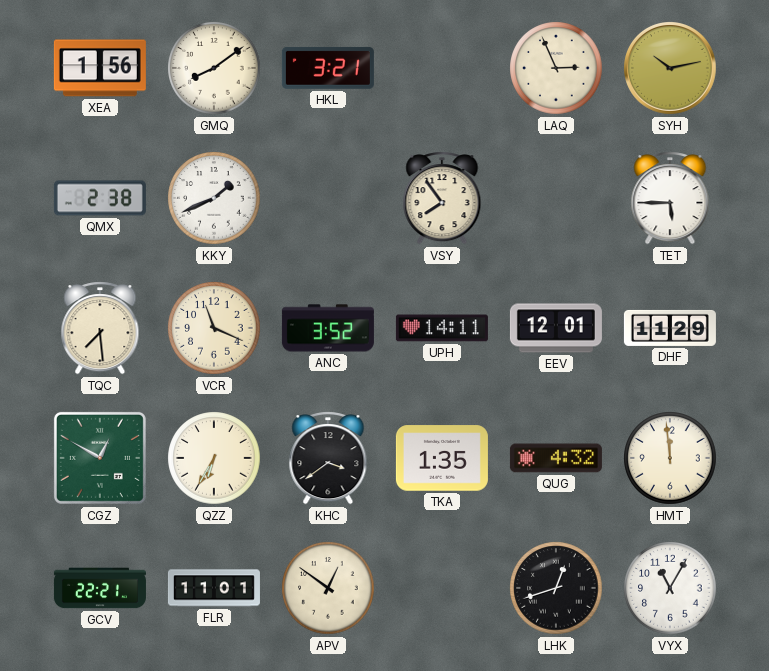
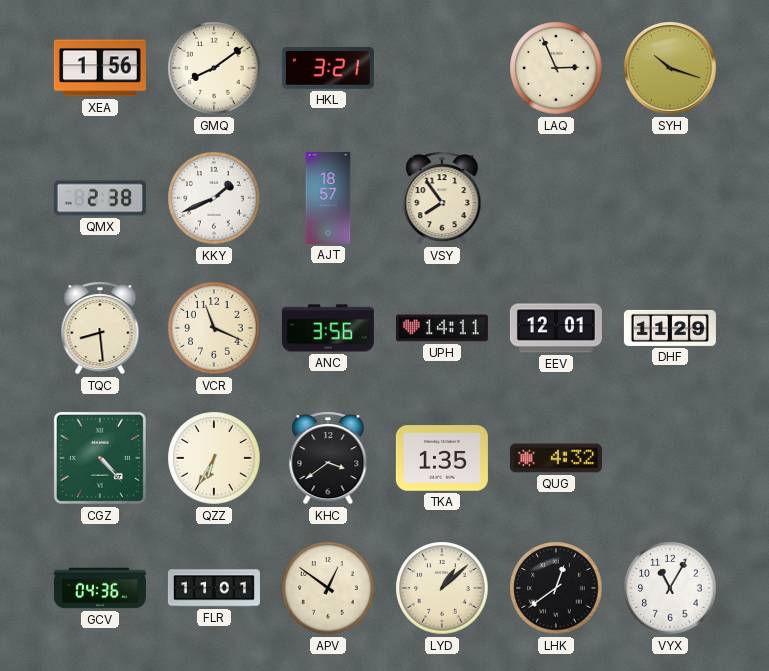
SYH: 10:13 -> 10:18
AJT: none -> 18:57
TET: 5:45 -> none
TQC: 7:29 -> 8:29
ANC: 3:52 -> 3:56
CGZ: 12:50 -> 4:23
HMT: 11:59 -> none
GCV: 22:21 -> 04:36
LYD: none -> 1:08
LHK: 12:42 -> 12:39
